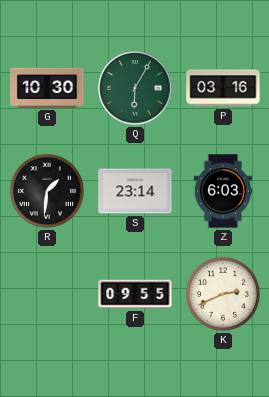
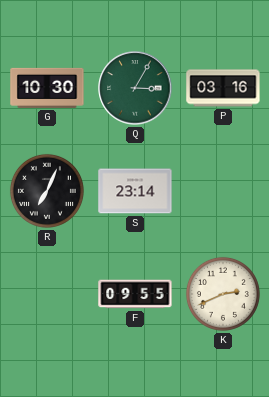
Q: 6:05 -> 3:05
R: 1:31 -> 7:04
Z: 6:03 -> none
